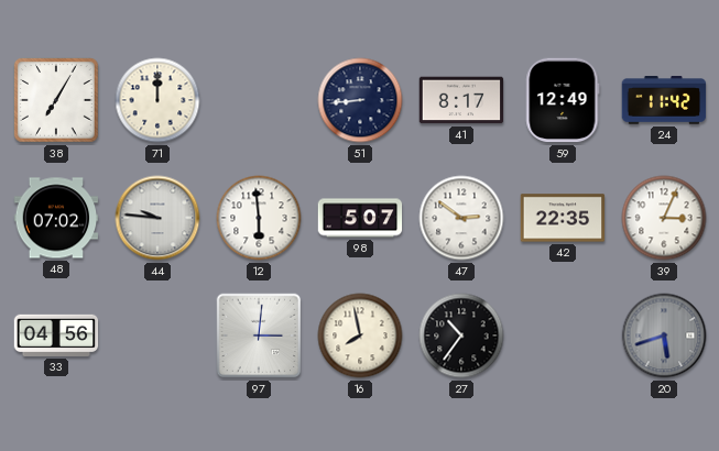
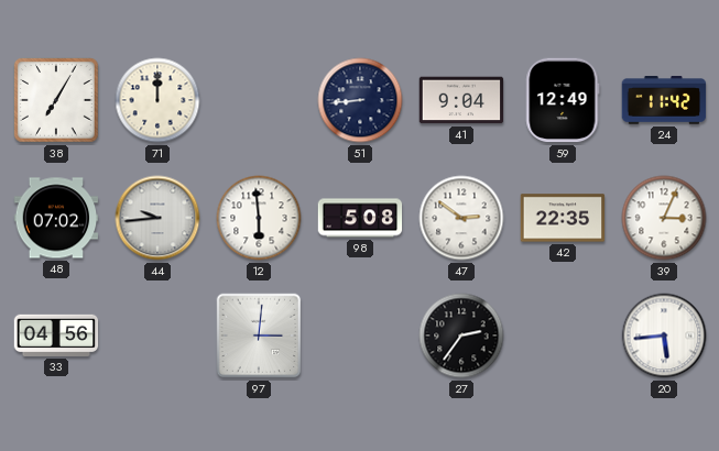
41: 8:17 -> 9:04
44: 9:46 -> 9:44
98: 5:07 -> 5:08
16: 7:58 -> none
27: 10:36 -> 2:36
20: 5:42 -> 5:44
20 dial: grey -> white
